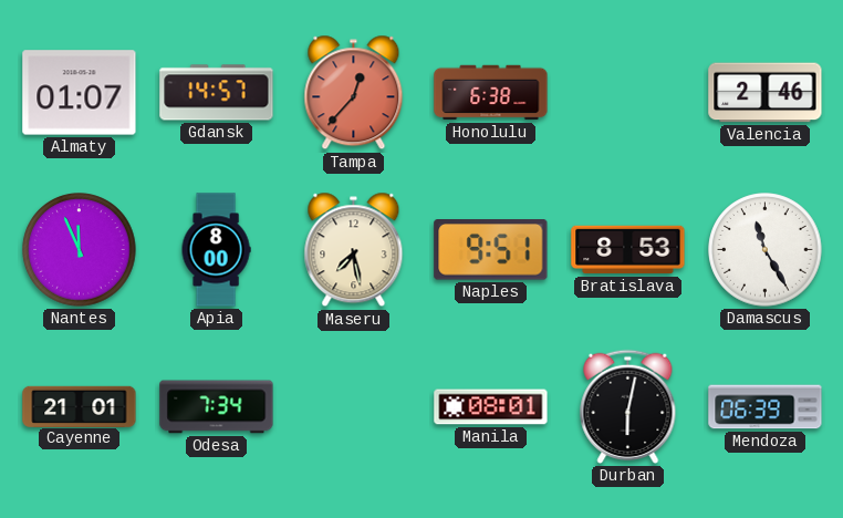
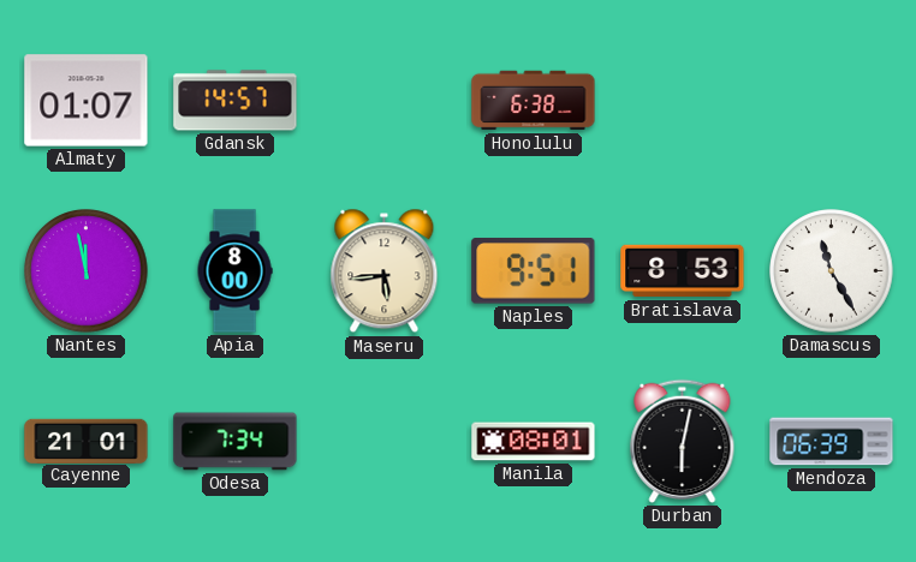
Tampa: 12:37 -> none
Valencia: 2:46 -> none
Nantes: 11:56 -> 11:58
Maseru: 7:28 -> 5:44
